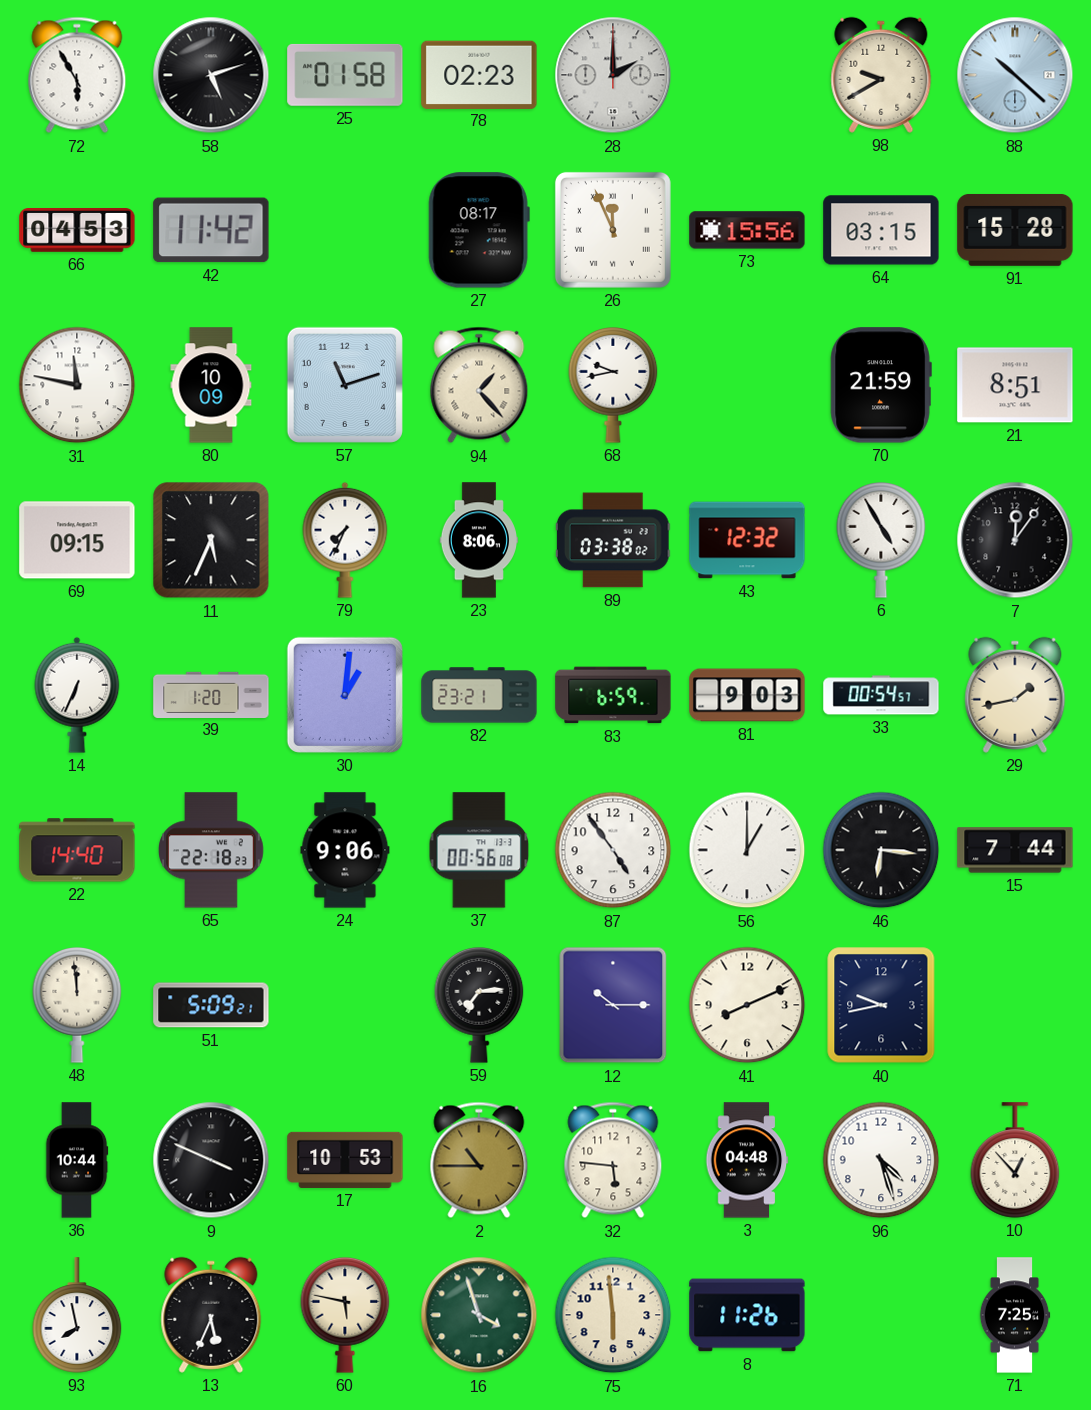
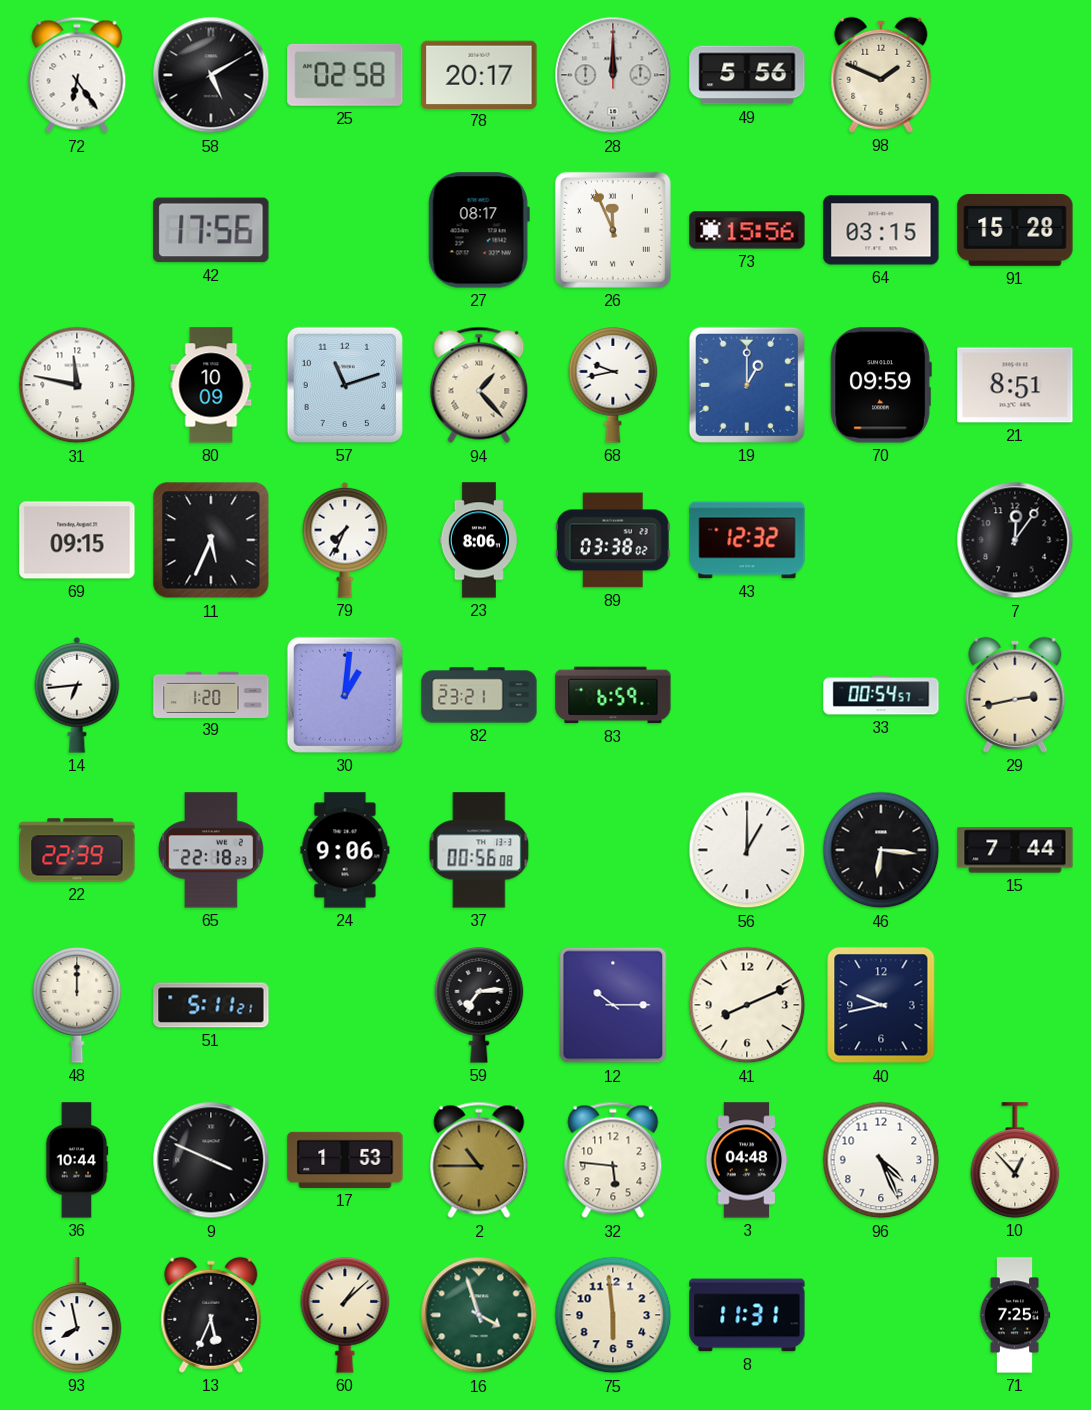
72: 5:55 -> 6:24
58: 5:12 -> 5:10
25: 01:58 -> 02:58
78: 02:23 -> 20:17
28: 2:00 -> 12:00
49: none -> 5:56
98: 9:40 -> 1:49
88: 10:22 -> none
66: 04:53 -> none
42: 11:42 -> 17:56
19: none -> 1:00
70: 21:59 -> 09:59
6: 4:55 -> none
14: 6:34 -> 6:44
81: 9:03 -> none
29: 1:43 -> 2:43
22: 14:40 -> 22:39
87: 4:54 -> none
48: 11:59 -> 12:00
51: 5:09 -> 5:11
17: 10:53 -> 1:53
96: 4:27 -> 4:26
60: 5:47 -> 1:08
8: 11:26 -> 11:31
